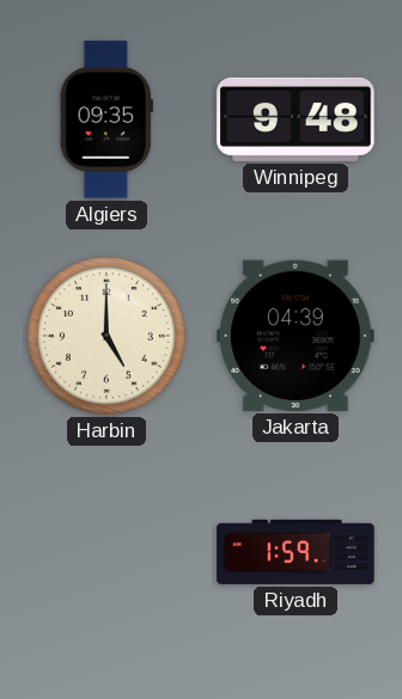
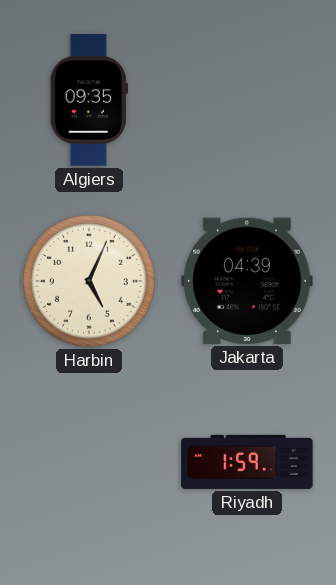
Winnipeg: 9:48 -> none
Harbin: 5:00 -> 5:04
